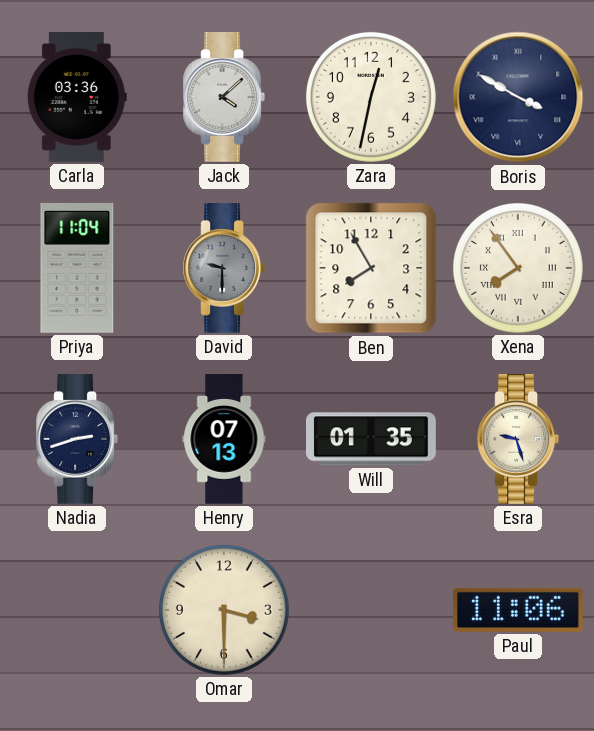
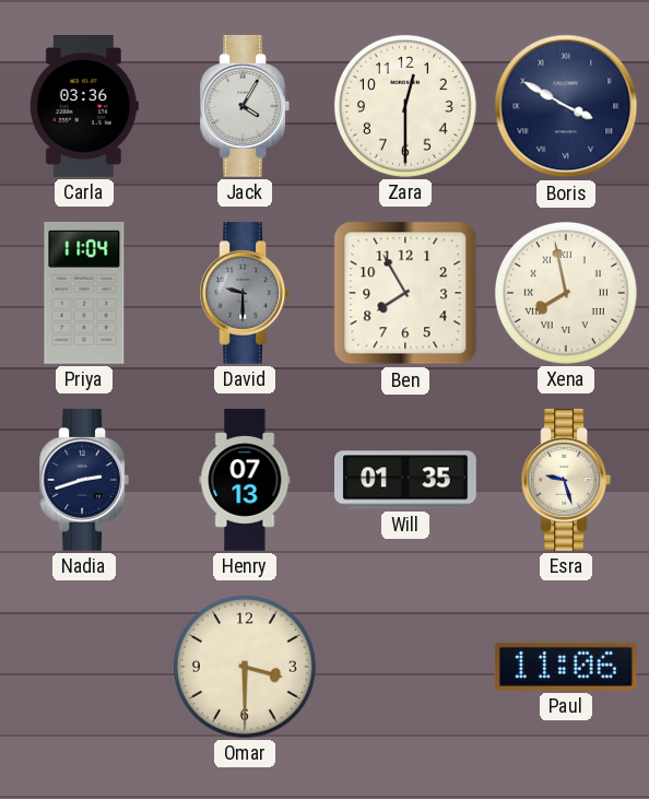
Jack: 4:08 -> 4:05
Zara: 12:32 -> 12:30
Xena: 7:54 -> 7:58
